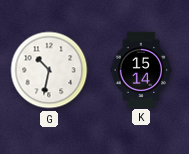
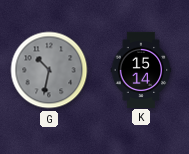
G dial: white -> grey
